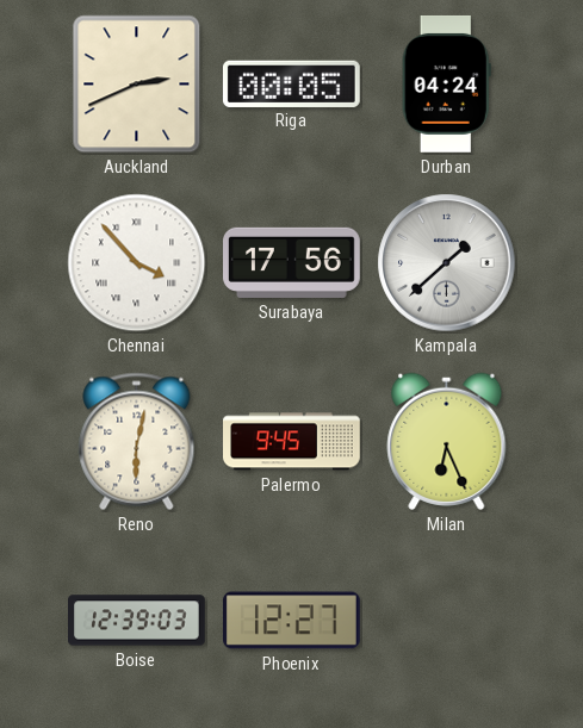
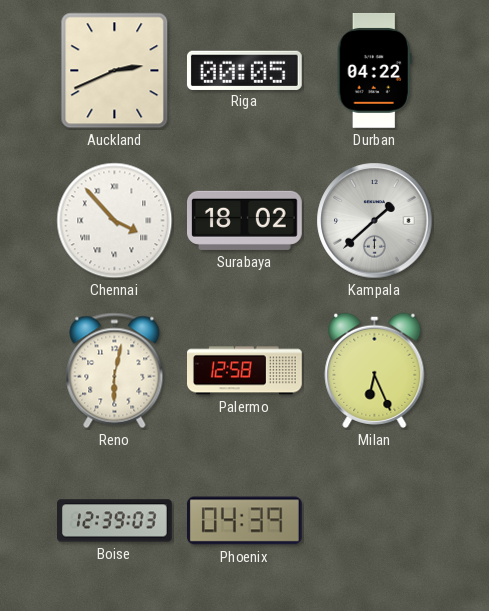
Durban: 04:24 -> 04:22
Surabaya: 17:56 -> 18:02
Palermo: 9:45 -> 12:58
Phoenix: 12:27 -> 04:39
